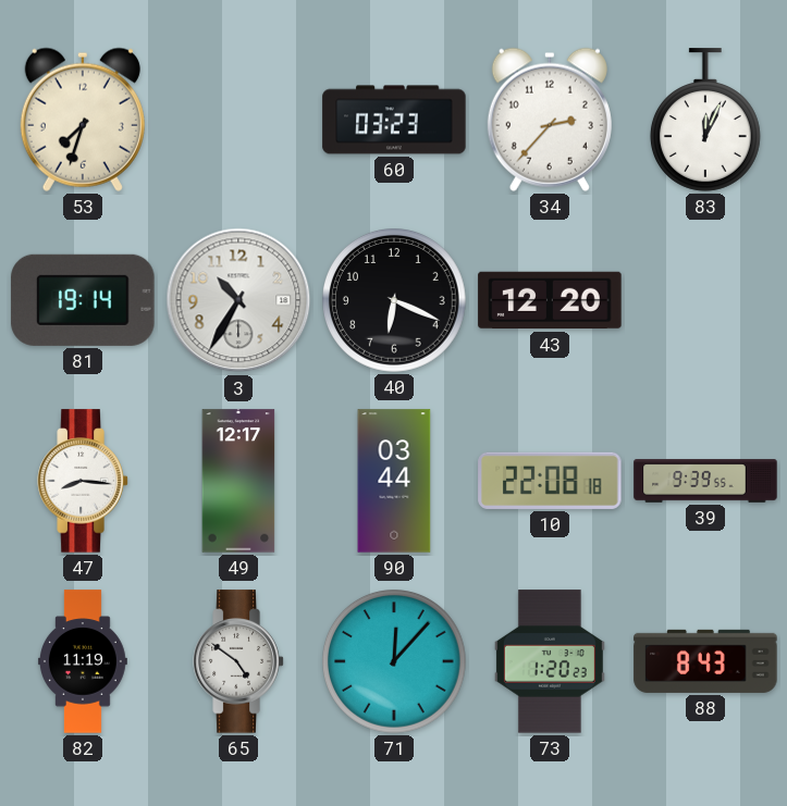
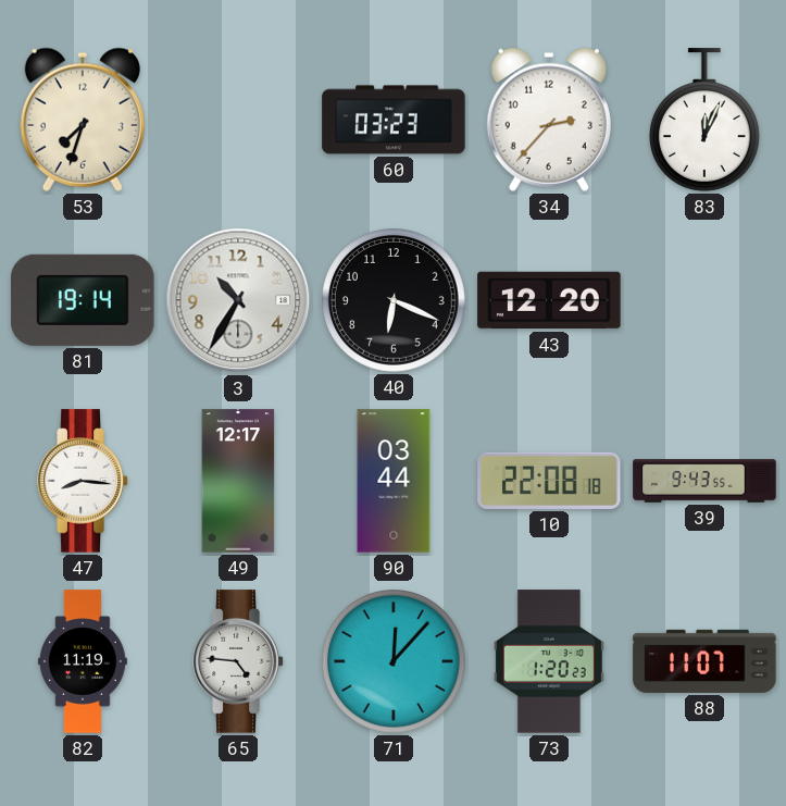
39: 9:39 -> 9:43
65: 4:51 -> 4:46
88: 8:43 -> 11:07
